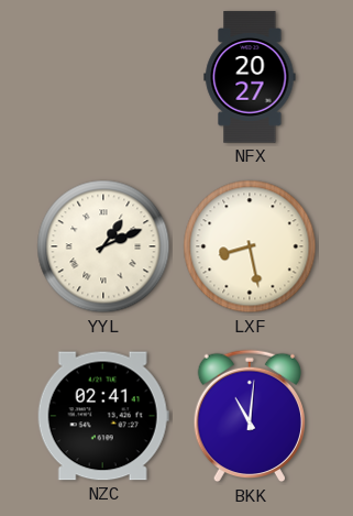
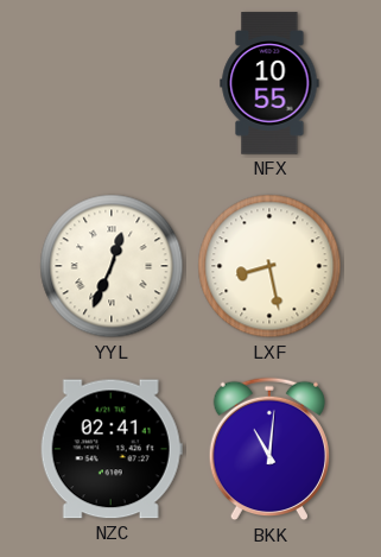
NFX: 20:27 -> 10:55
YYL: 1:11 -> 12:34
